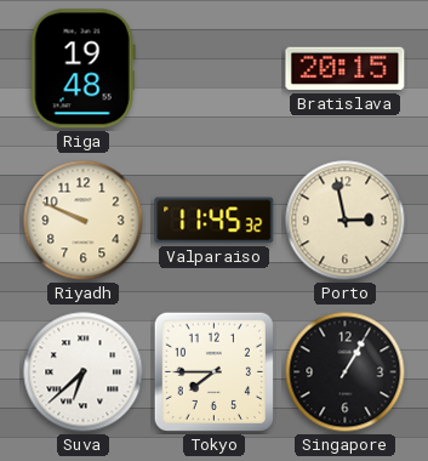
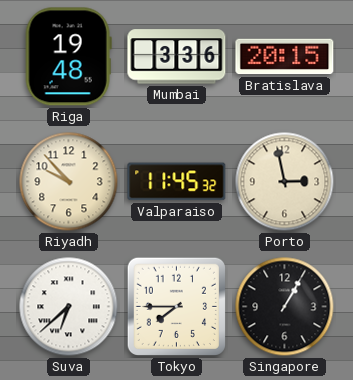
Mumbai: none -> 3:36
Riyadh: 9:49 -> 9:53
